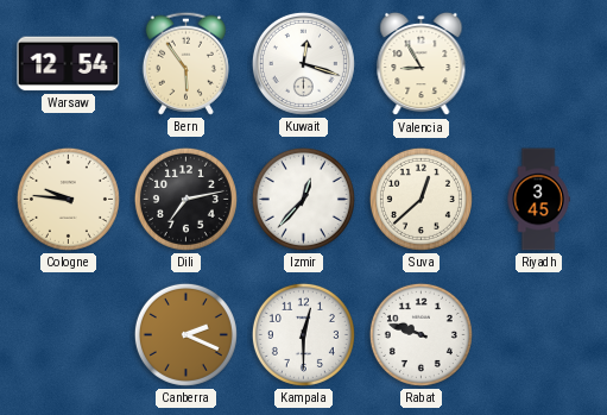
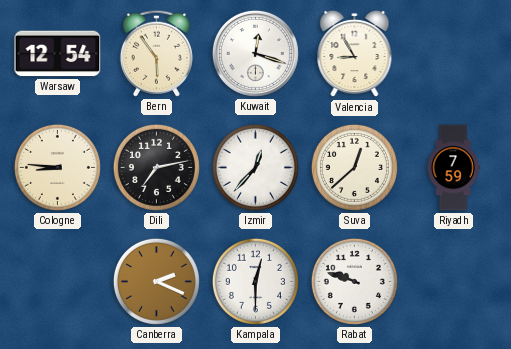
Cologne: 9:46 -> 8:46
Riyadh: 3:45 -> 7:59
